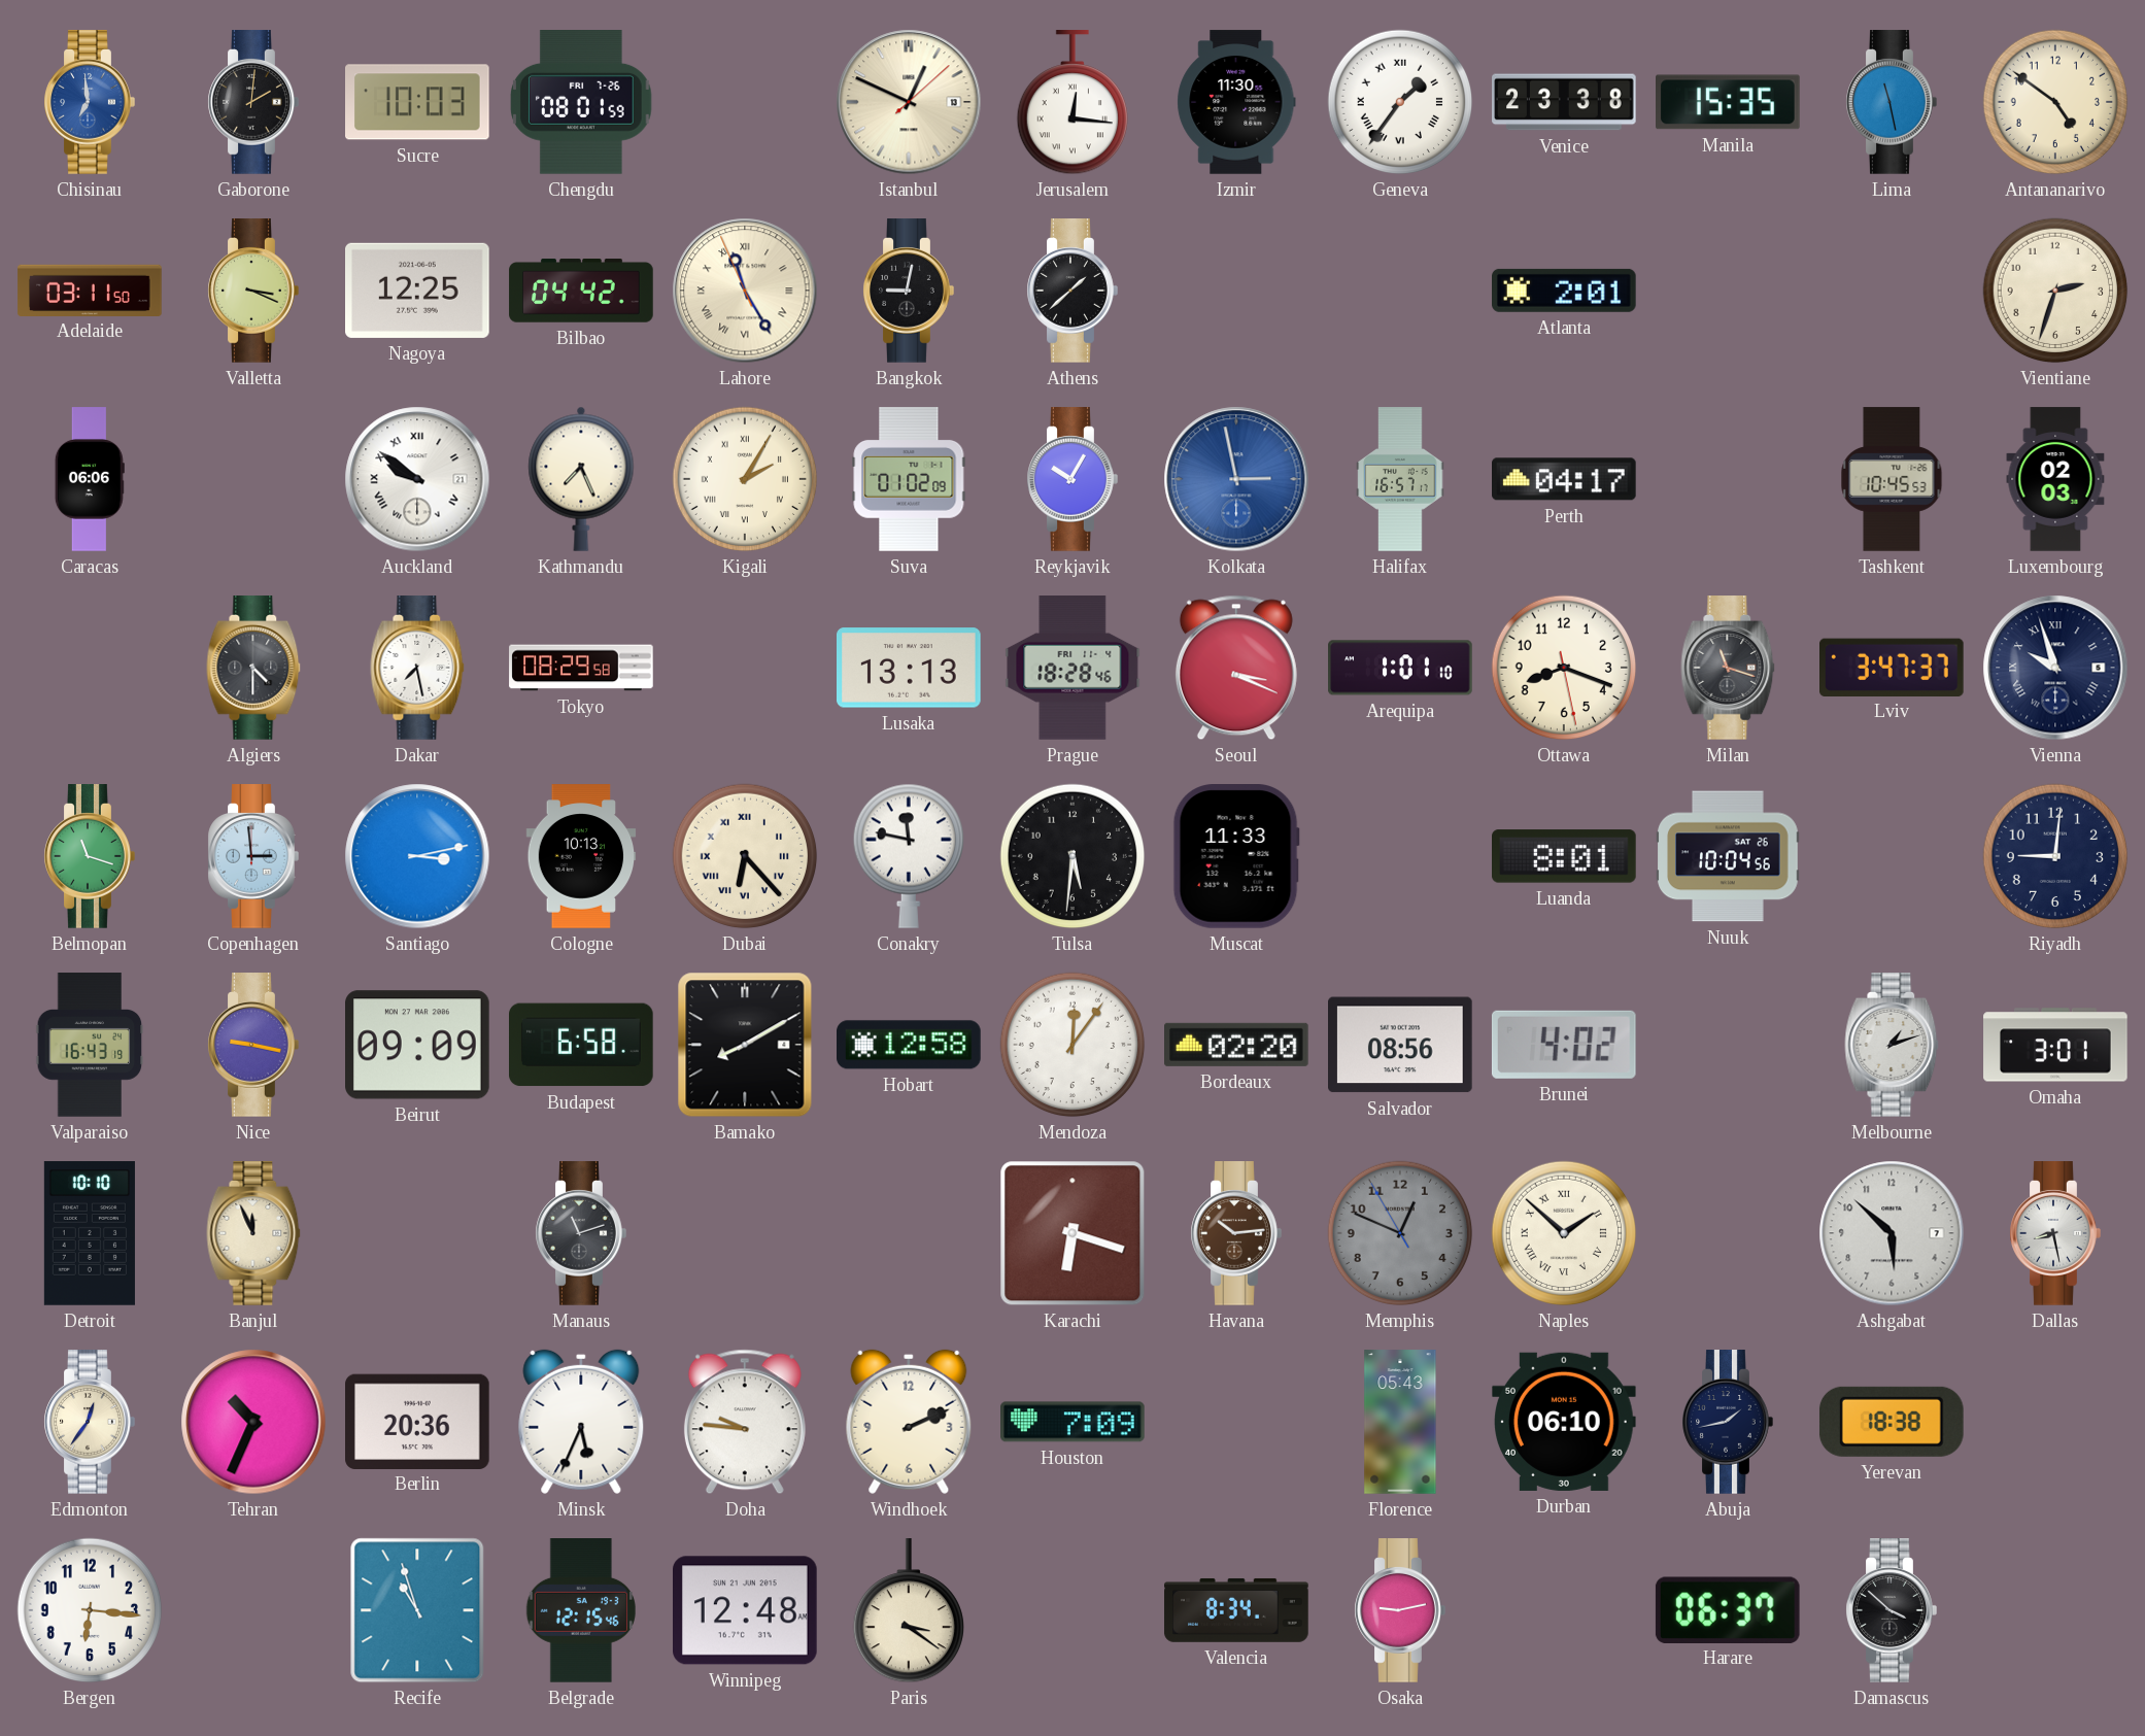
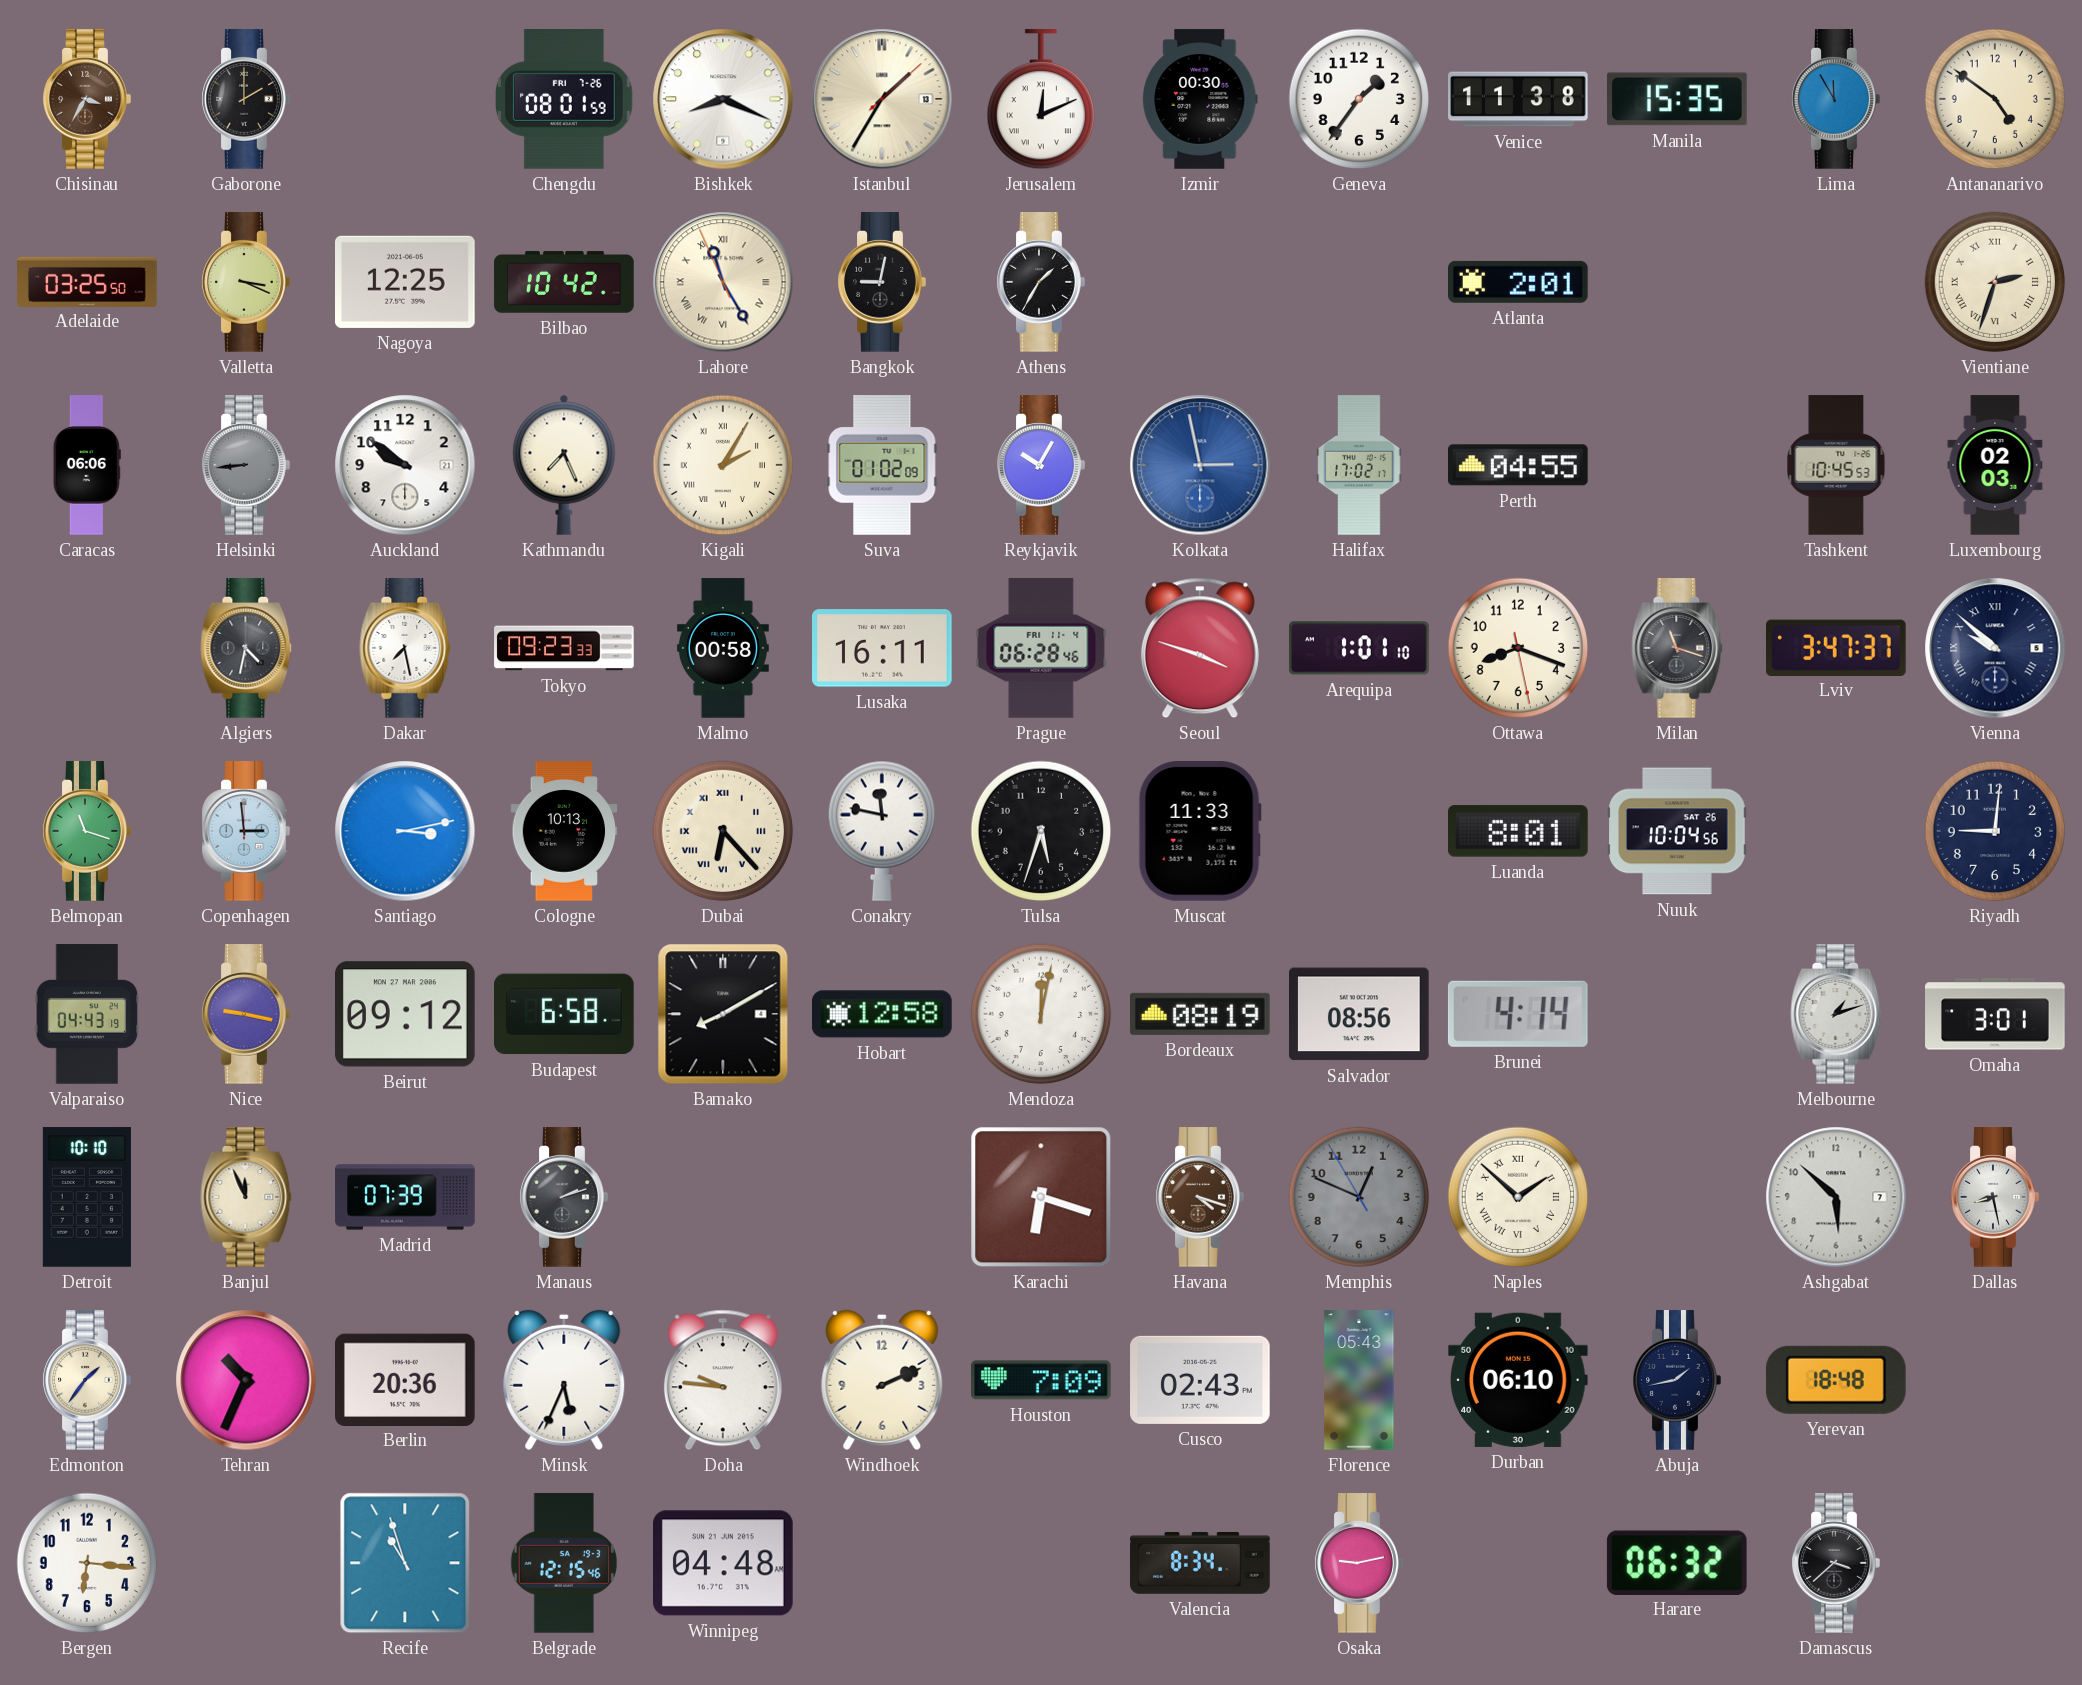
Chisinau: 6:59 -> 3:35
Chisinau dial: blue -> brown
Gaborone: 2:01 -> 2:00
Sucre: 10:03 -> none
Bishkek: none -> 8:19
Istanbul: 12:49 -> 1:35
Jerusalem: 12:16 -> 12:11
Izmir: 11:30 -> 00:30
Geneva numerals: Roman -> Arabic
Venice: 23:38 -> 11:38
Lima: 11:28 -> 11:55
Adelaide: 03:11 -> 03:25
Bilbao: 04:42 -> 10:42
Athens: 1:38 -> 1:35
Vientiane numerals: Arabic -> Roman
Helsinki: none -> 8:44
Auckland numerals: Roman -> Arabic
Halifax: 16:57 -> 17:02
Perth: 04:17 -> 04:55
Algiers: 4:30 -> 4:32
Tokyo: 08:29 -> 09:23
Malmo: none -> 00:58
Lusaka: 13:13 -> 16:11
Prague: 18:28 -> 06:28
Seoul: 3:19 -> 3:48
Vienna: 9:57 -> 9:52
Tulsa: 5:31 -> 5:33
Valparaiso: 16:43 -> 04:43
Beirut: 09:09 -> 09:12
Mendoza: 12:06 -> 12:02
Bordeaux: 02:20 -> 08:19
Brunei: 4:02 -> 4:14
Madrid: none -> 07:39
Manaus: 11:12 -> 2:12
Havana: 10:14 -> 4:18
Edmonton: 12:36 -> 1:36
Cusco: none -> 02:43
Yerevan: 18:38 -> 18:48
Winnipeg: 12:48 -> 04:48
Paris: 3:21 -> none
Harare: 06:37 -> 06:32
Damascus: 3:52 -> 3:38
